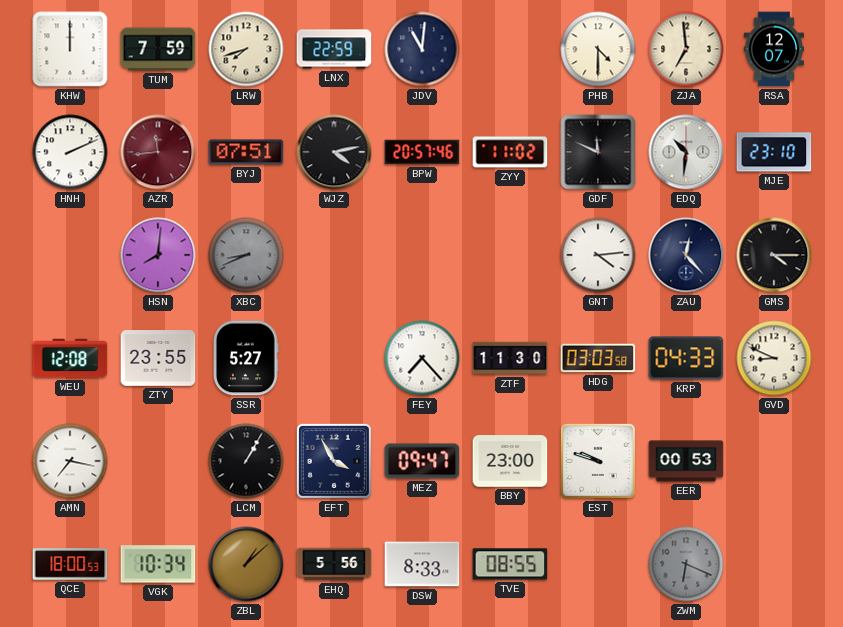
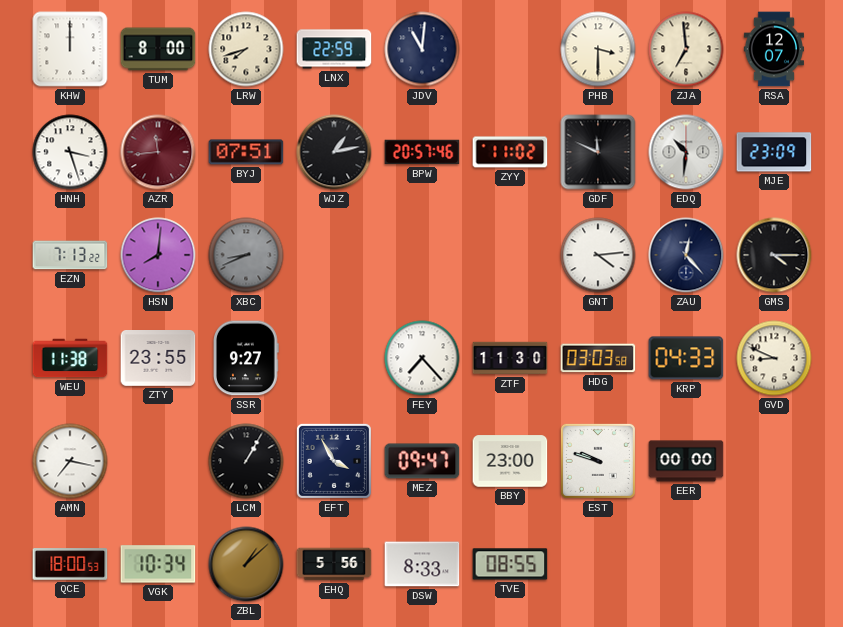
TUM: 7:59 -> 8:00
PHB: 4:30 -> 3:30
HNH: 2:11 -> 3:27
WJZ: 4:13 -> 1:13
MJE: 23:10 -> 23:09
EZN: none -> 7:13
WEU: 12:08 -> 11:38
SSR: 5:27 -> 9:27
EER: 00:53 -> 00:00
ZWM: 6:19 -> none
